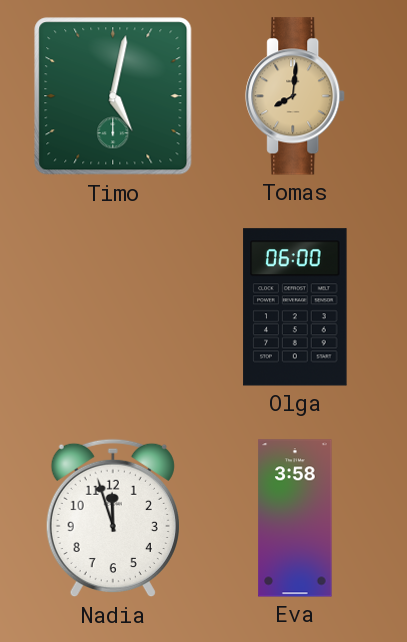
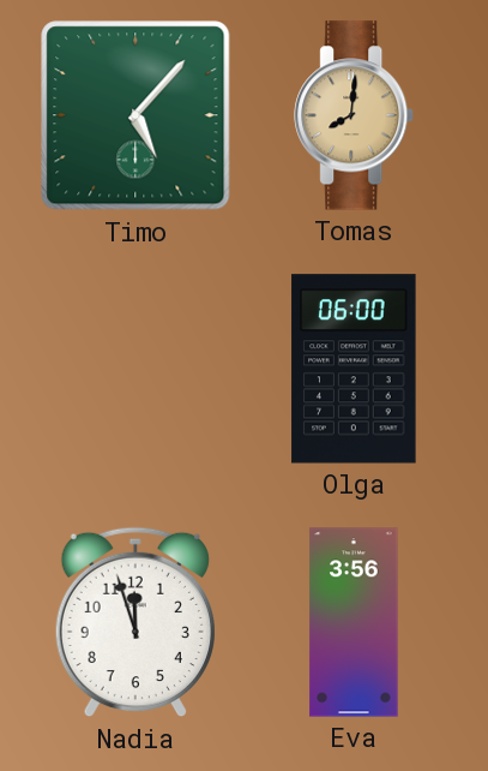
Timo: 5:02 -> 5:07
Eva: 3:58 -> 3:56
